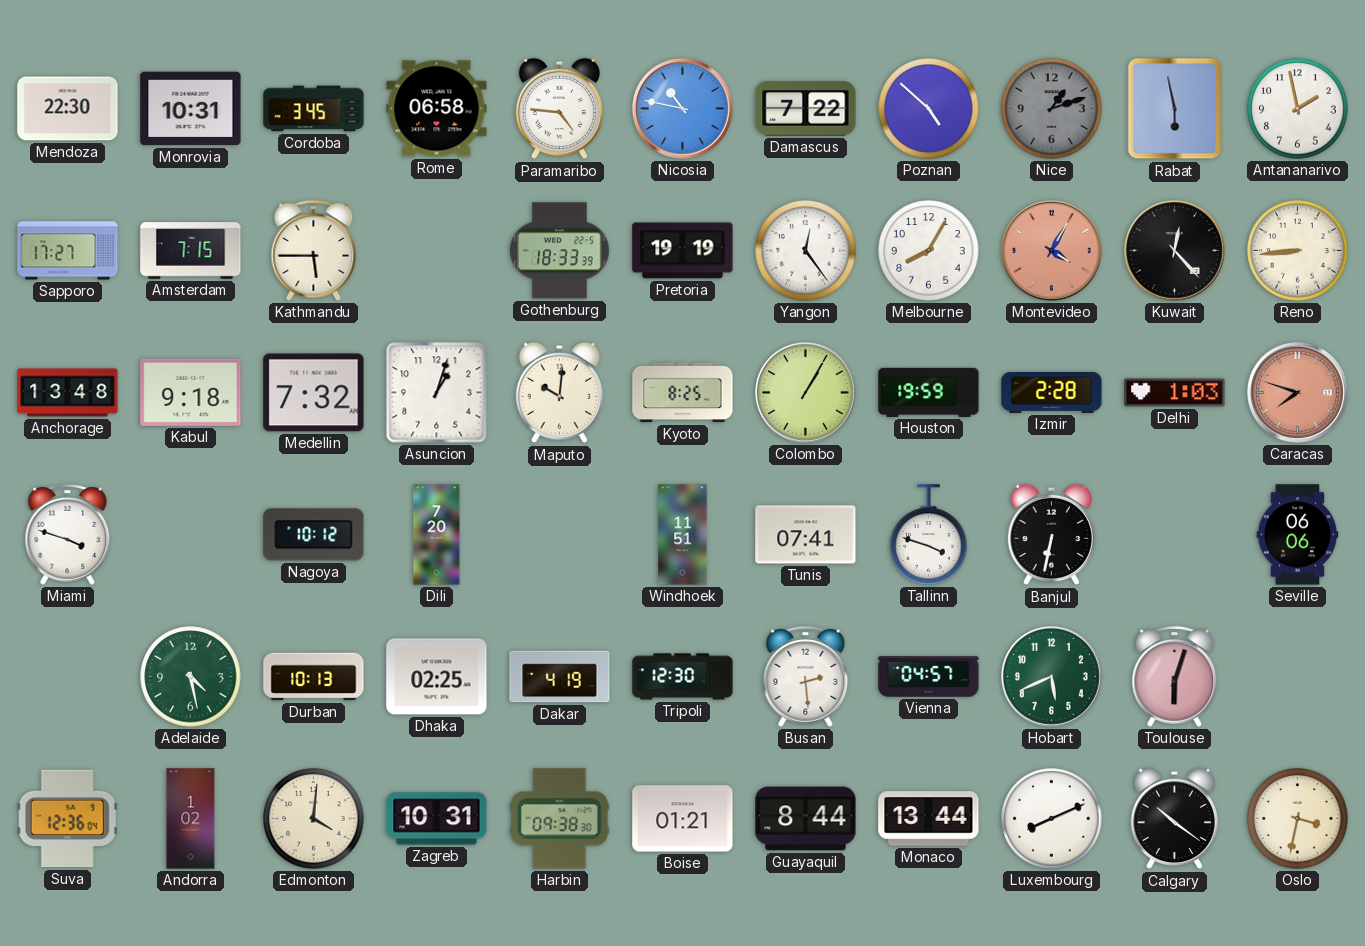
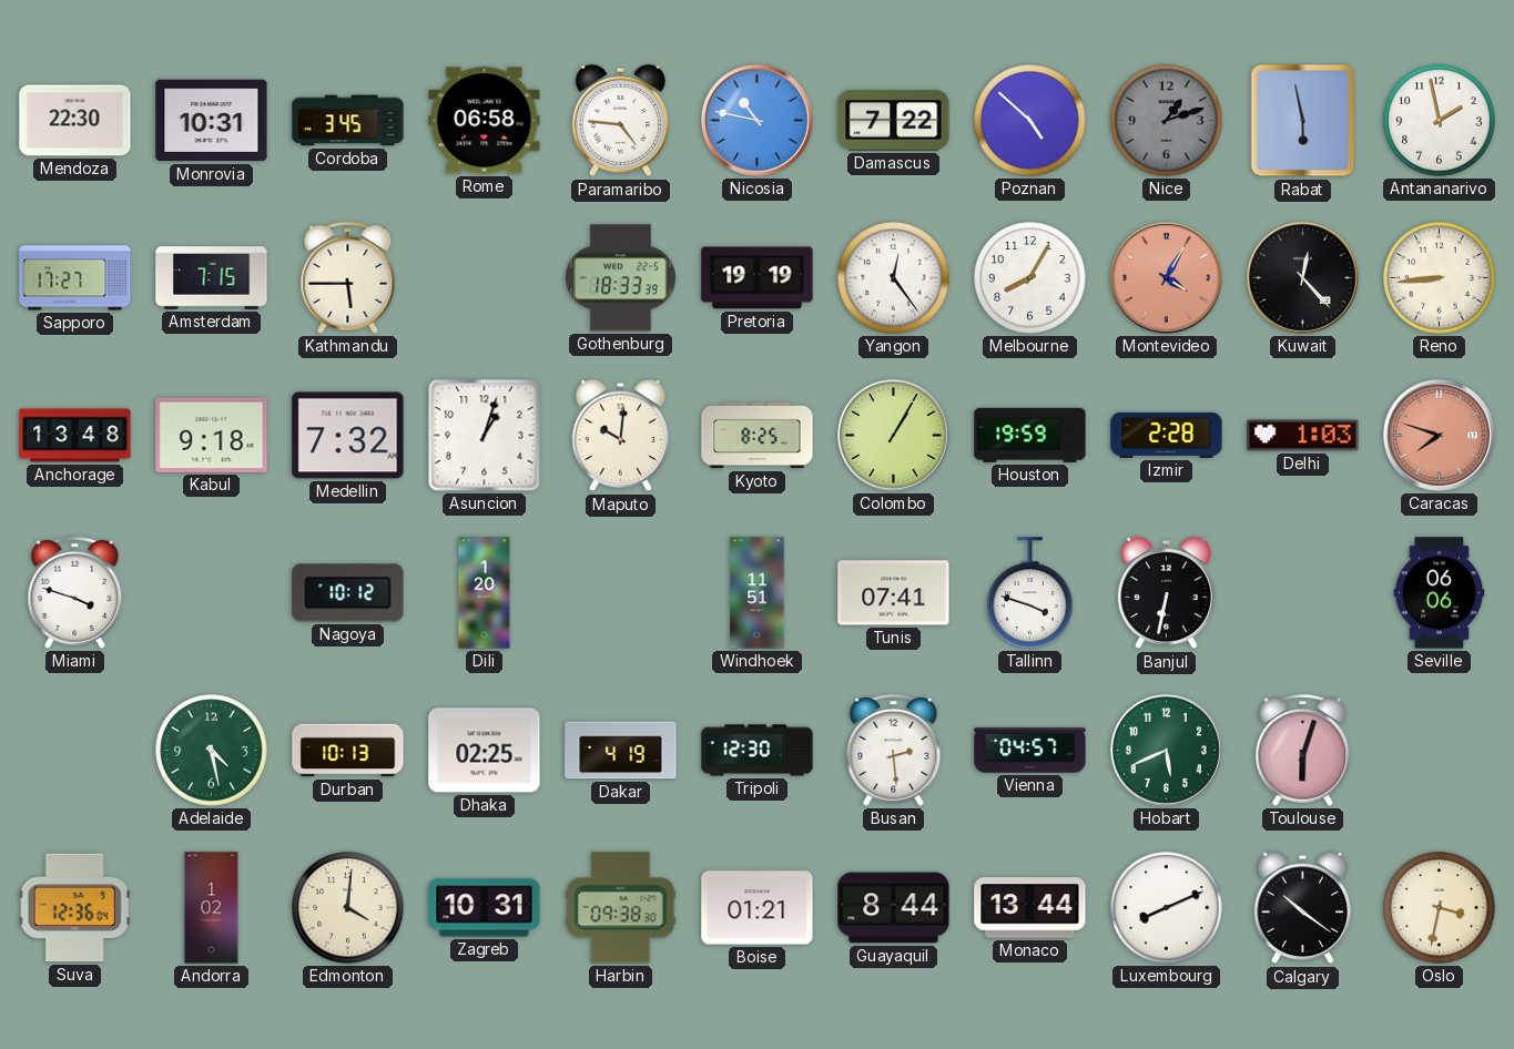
Dili: 7:20 -> 1:20
